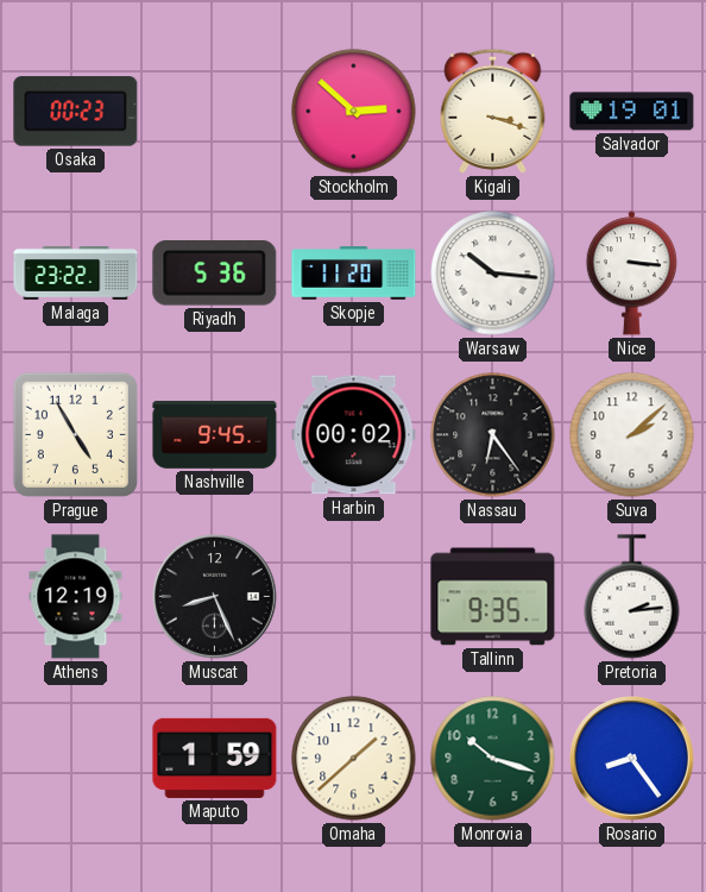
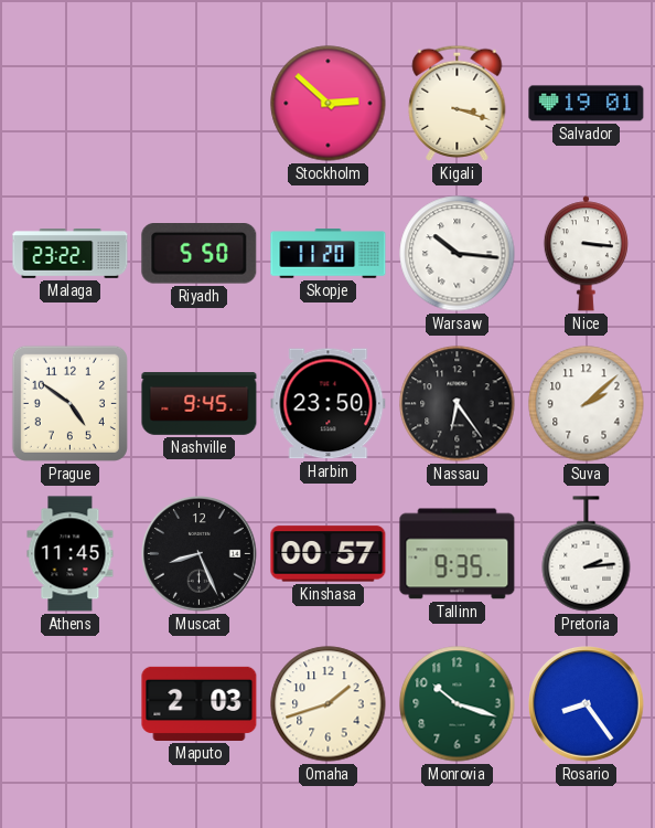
Osaka: 00:23 -> none
Riyadh: 5:36 -> 5:50
Prague: 4:55 -> 4:51
Harbin: 00:02 -> 23:50
Athens: 12:19 -> 11:45
Kinshasa: none -> 00:57
Maputo: 1:59 -> 2:03
Omaha: 1:38 -> 1:42
